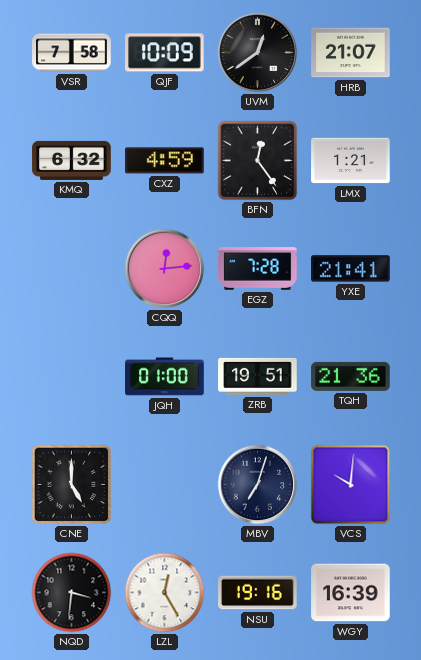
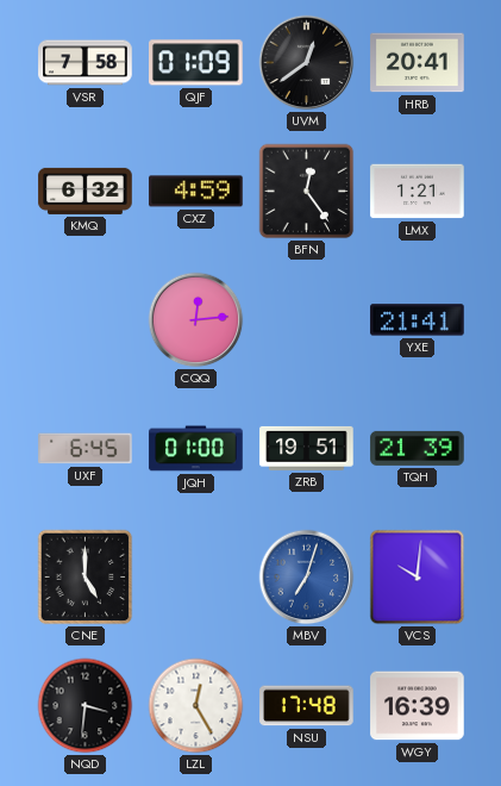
QJF: 10:09 -> 01:09
HRB: 21:07 -> 20:41
EGZ: 7:28 -> none
UXF: none -> 6:45
TQH: 21:36 -> 21:39
MBV dial: navy -> blue
NSU: 19:16 -> 17:48
